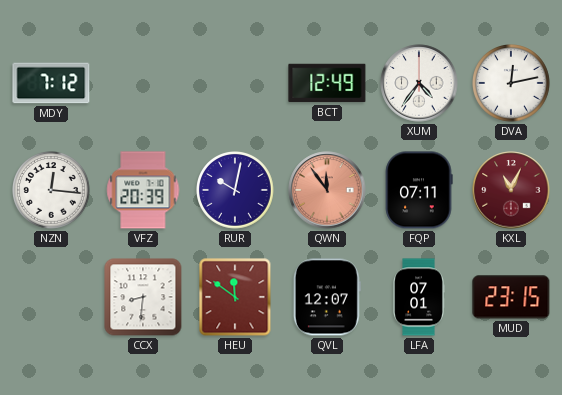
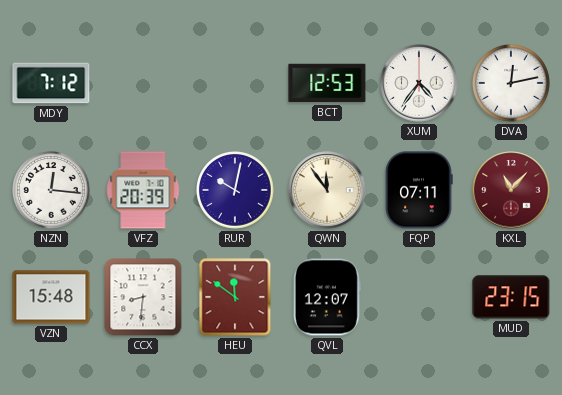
BCT: 12:49 -> 12:53
QWN dial: salmon -> cream
KXL: 11:04 -> 11:07
VZN: none -> 15:48
LFA: 07:01 -> none
